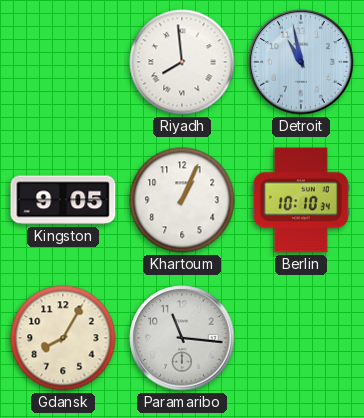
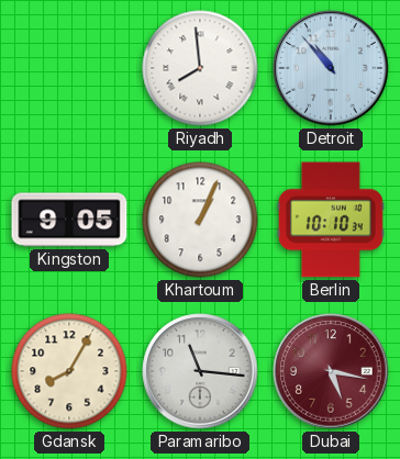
Detroit: 10:58 -> 10:53
Dubai: none -> 5:17
